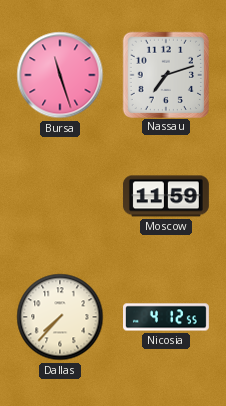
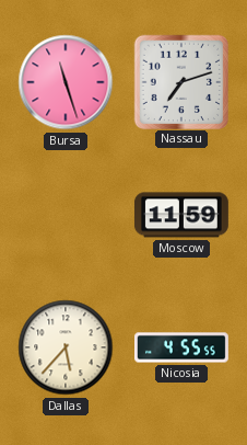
Dallas: 7:37 -> 5:37
Nicosia: 4:12 -> 4:55
